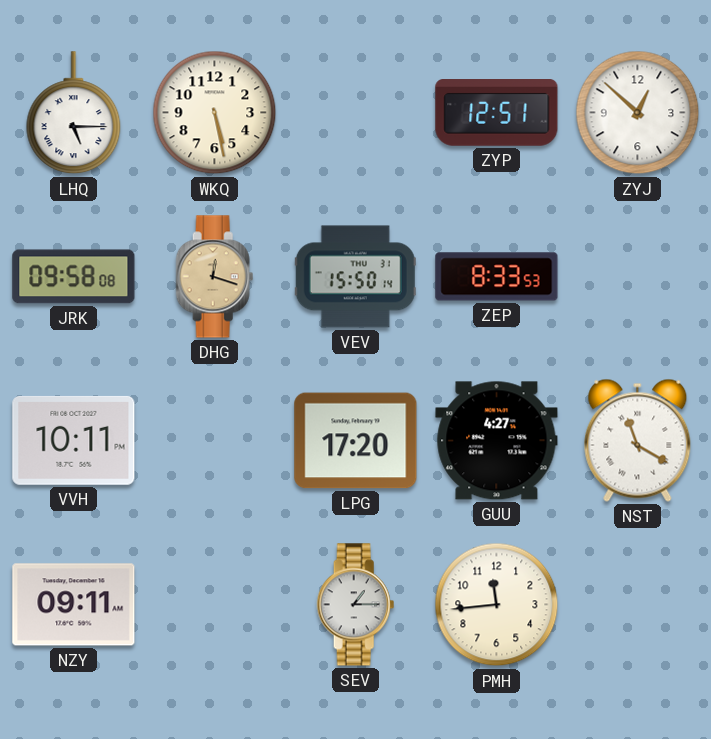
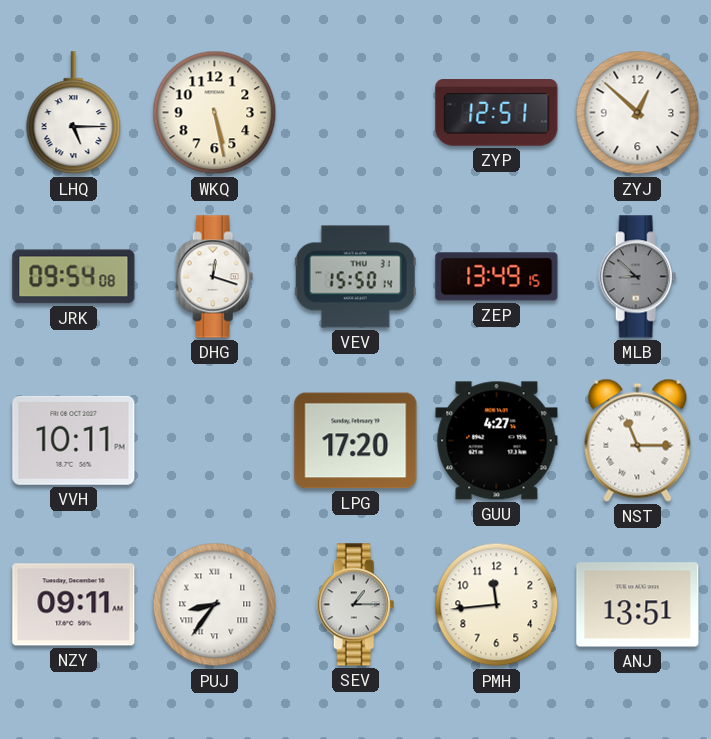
JRK: 09:58 -> 09:54
DHG dial: champagne -> white
ZEP: 8:33 -> 13:49
MLB: none -> 8:52
NST: 11:20 -> 11:15
PUJ: none -> 8:36
ANJ: none -> 13:51
